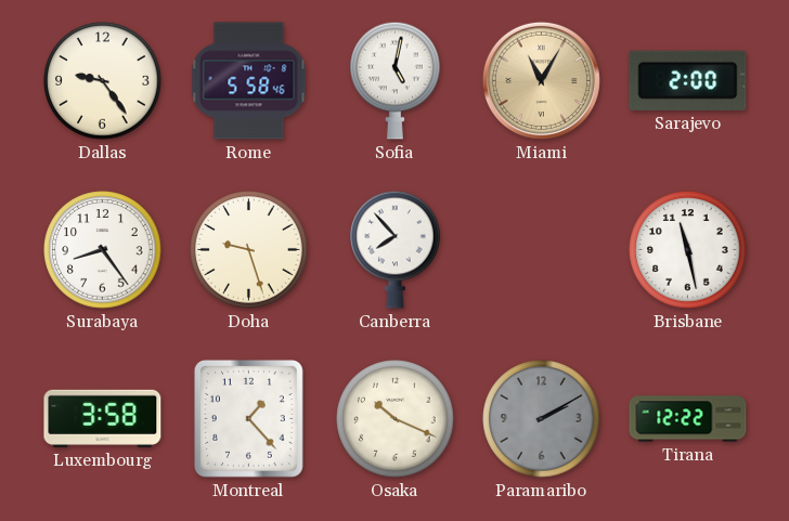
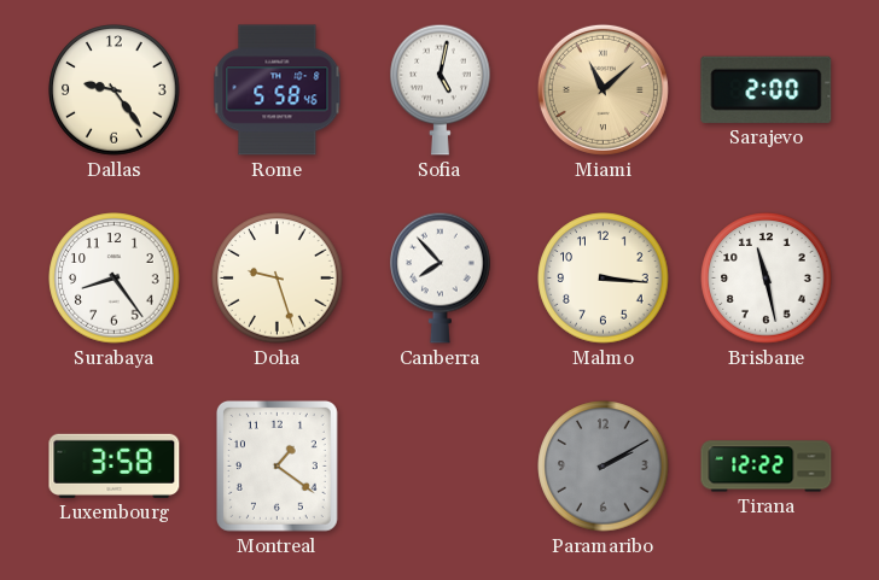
Miami: 11:05 -> 11:08
Malmo: none -> 3:16
Montreal: 1:23 -> 1:21
Osaka: 10:19 -> none
